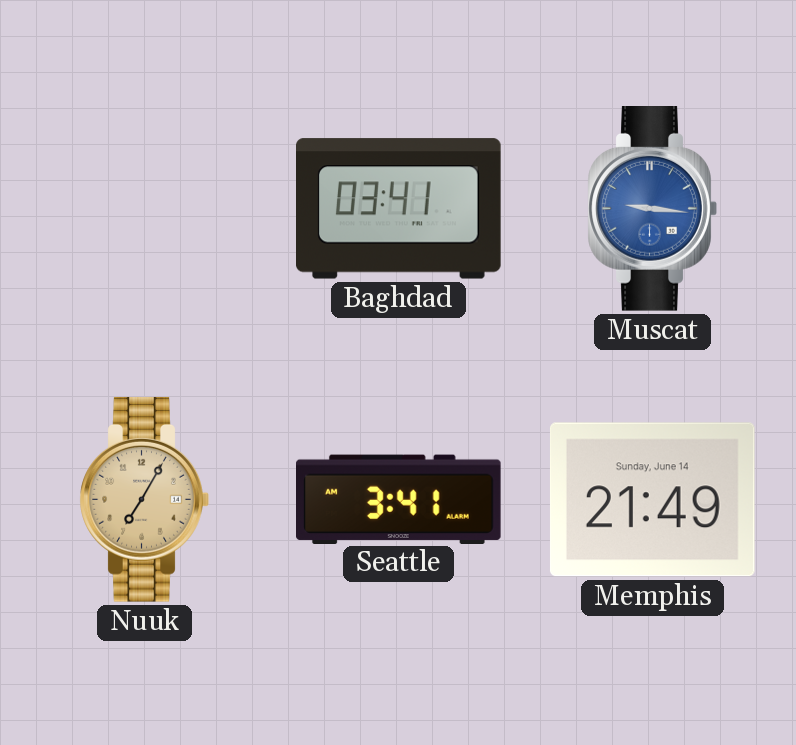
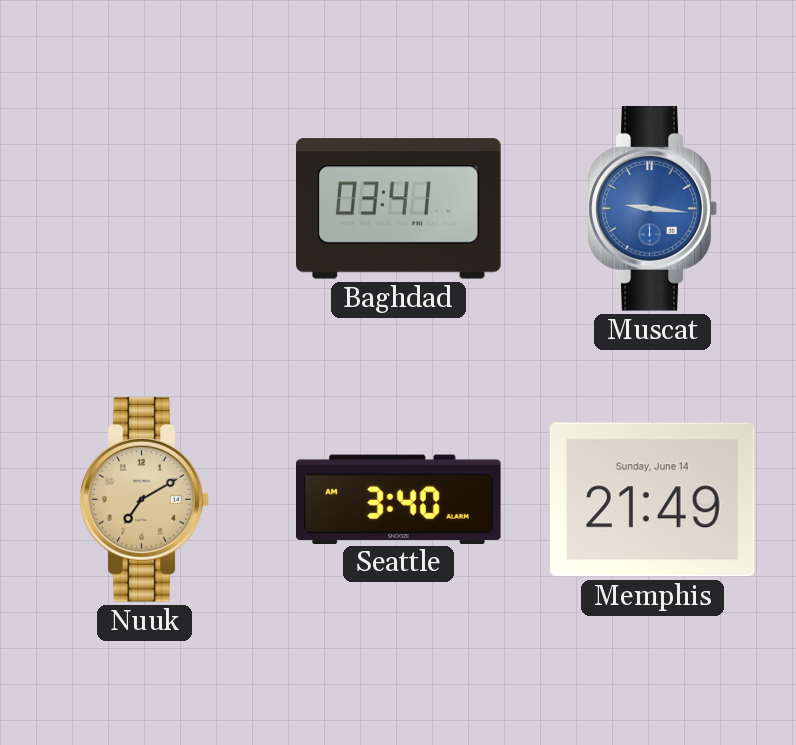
Nuuk: 7:05 -> 7:10
Seattle: 3:41 -> 3:40
